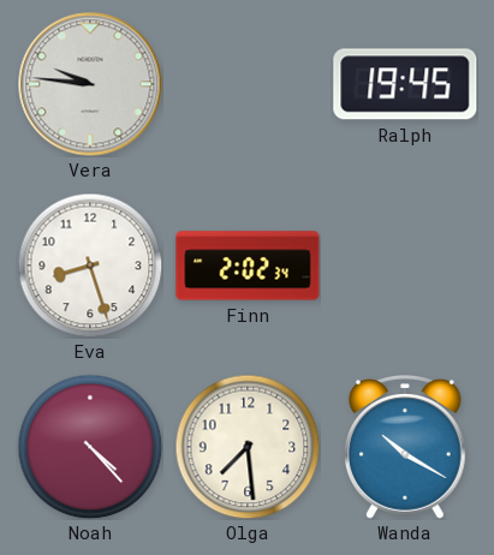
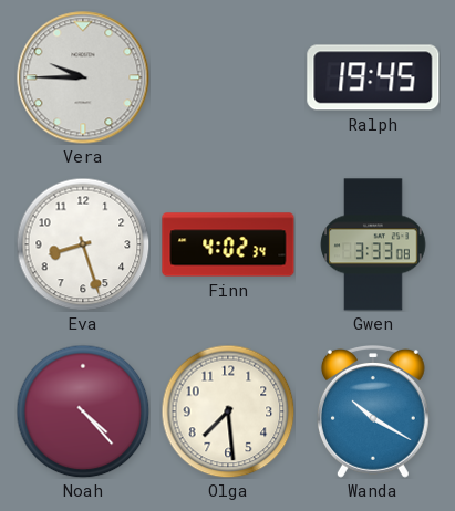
Vera: 9:46 -> 9:45
Finn: 2:02 -> 4:02
Gwen: none -> 3:33
